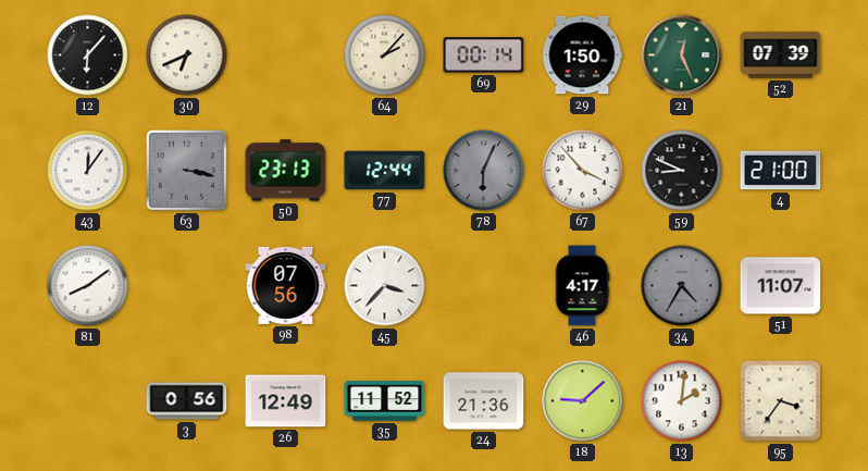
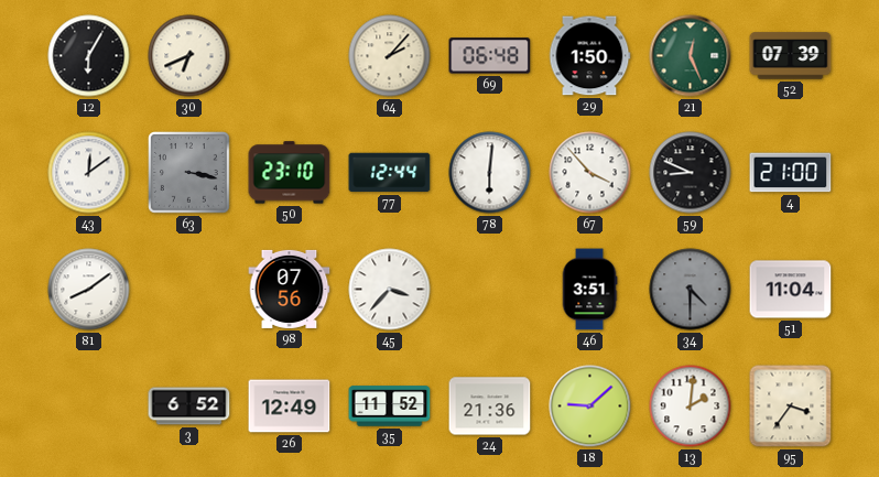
12: 6:07 -> 6:05
69: 00:14 -> 06:48
43: 12:06 -> 12:09
50: 23:13 -> 23:10
78: 6:04 -> 6:01
78 dial: grey -> white
46: 4:17 -> 3:51
34: 4:35 -> 4:30
51: 11:07 -> 11:04
3: 0:56 -> 6:52
